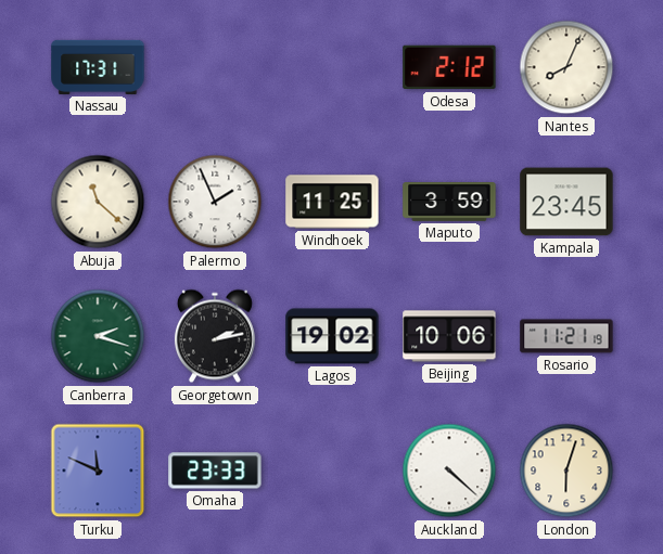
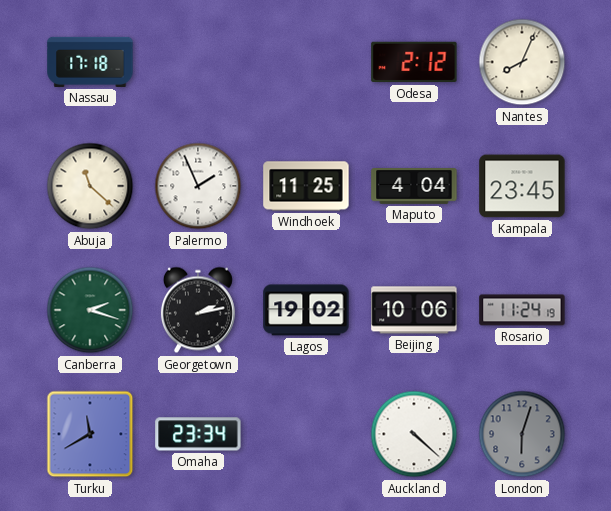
Nassau: 17:31 -> 17:18
Maputo: 3:59 -> 4:04
Rosario: 11:21 -> 11:24
Turku: 11:49 -> 11:40
Omaha: 23:33 -> 23:34
London dial: cream -> grey
